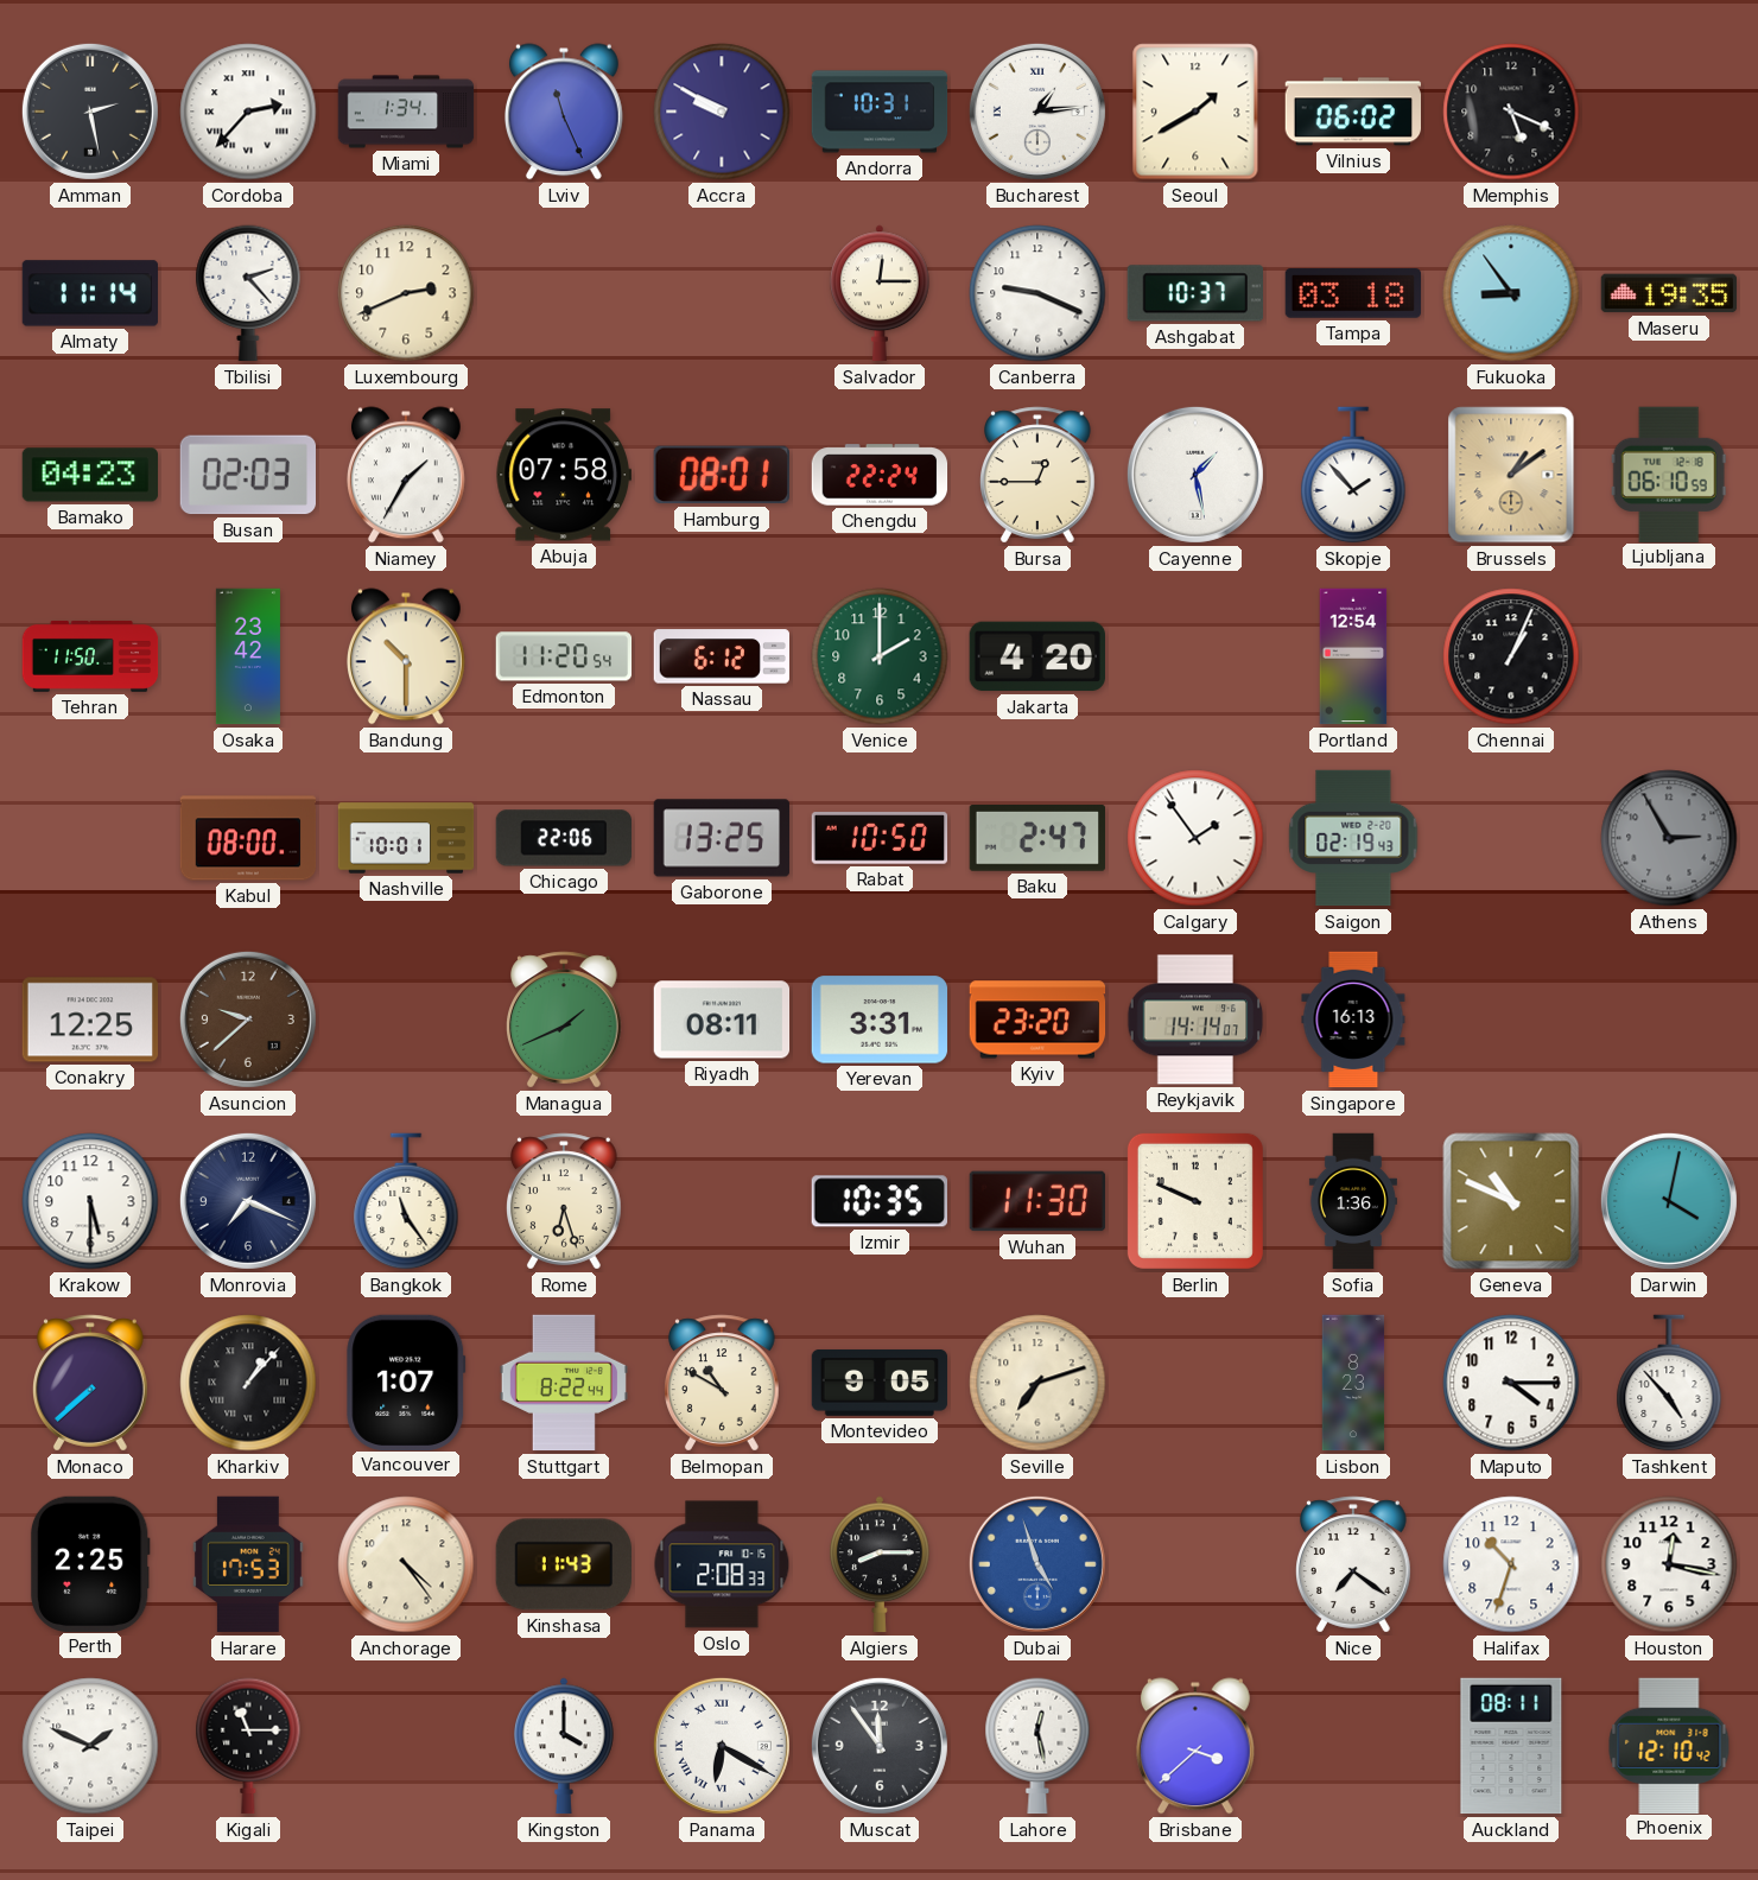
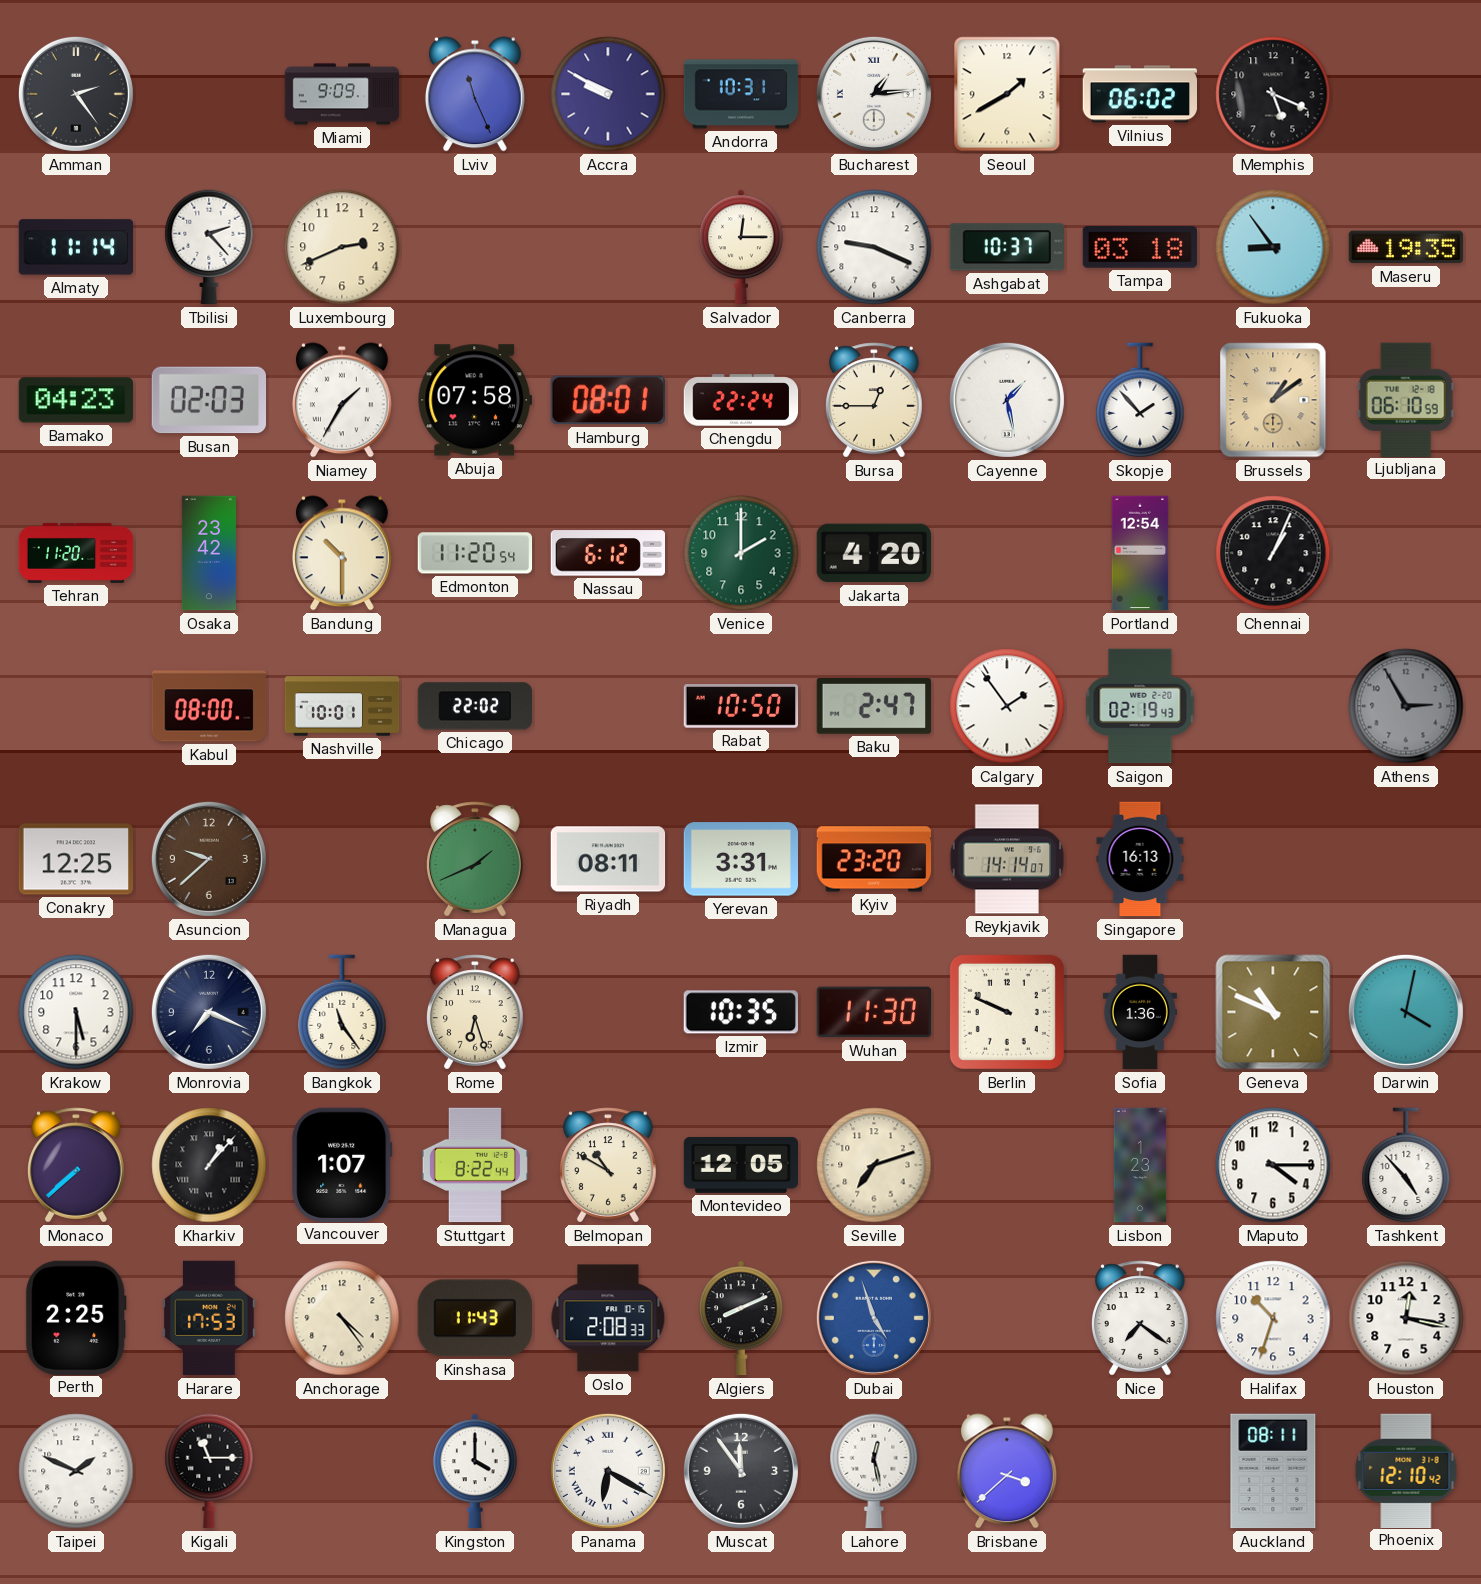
Amman: 2:28 -> 2:24
Cordoba: 2:37 -> none
Miami: 1:34 -> 9:09
Tehran: 11:50 -> 11:20
Chicago: 22:06 -> 22:02
Gaborone: 13:25 -> none
Montevideo: 9:05 -> 12:05
Lisbon: 8:23 -> 1:23
Algiers: 8:15 -> 8:11
